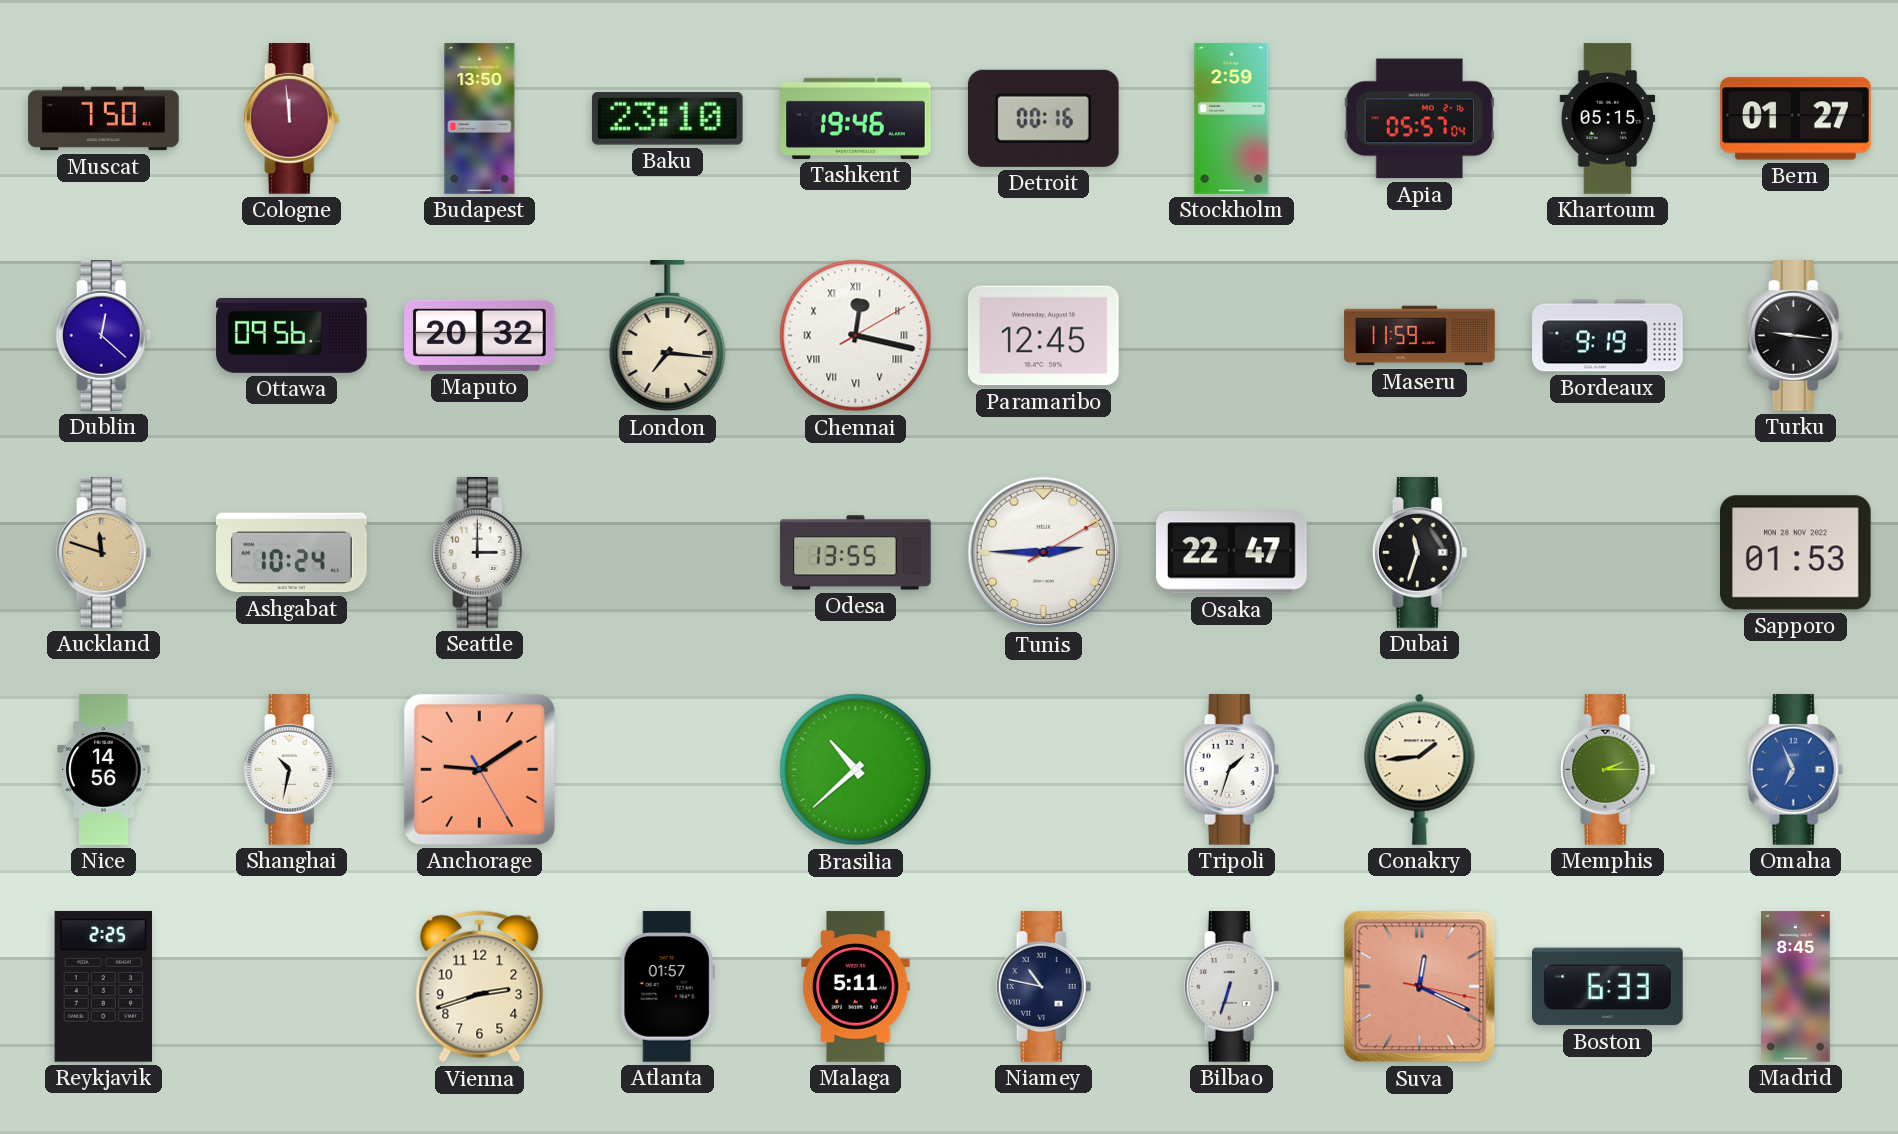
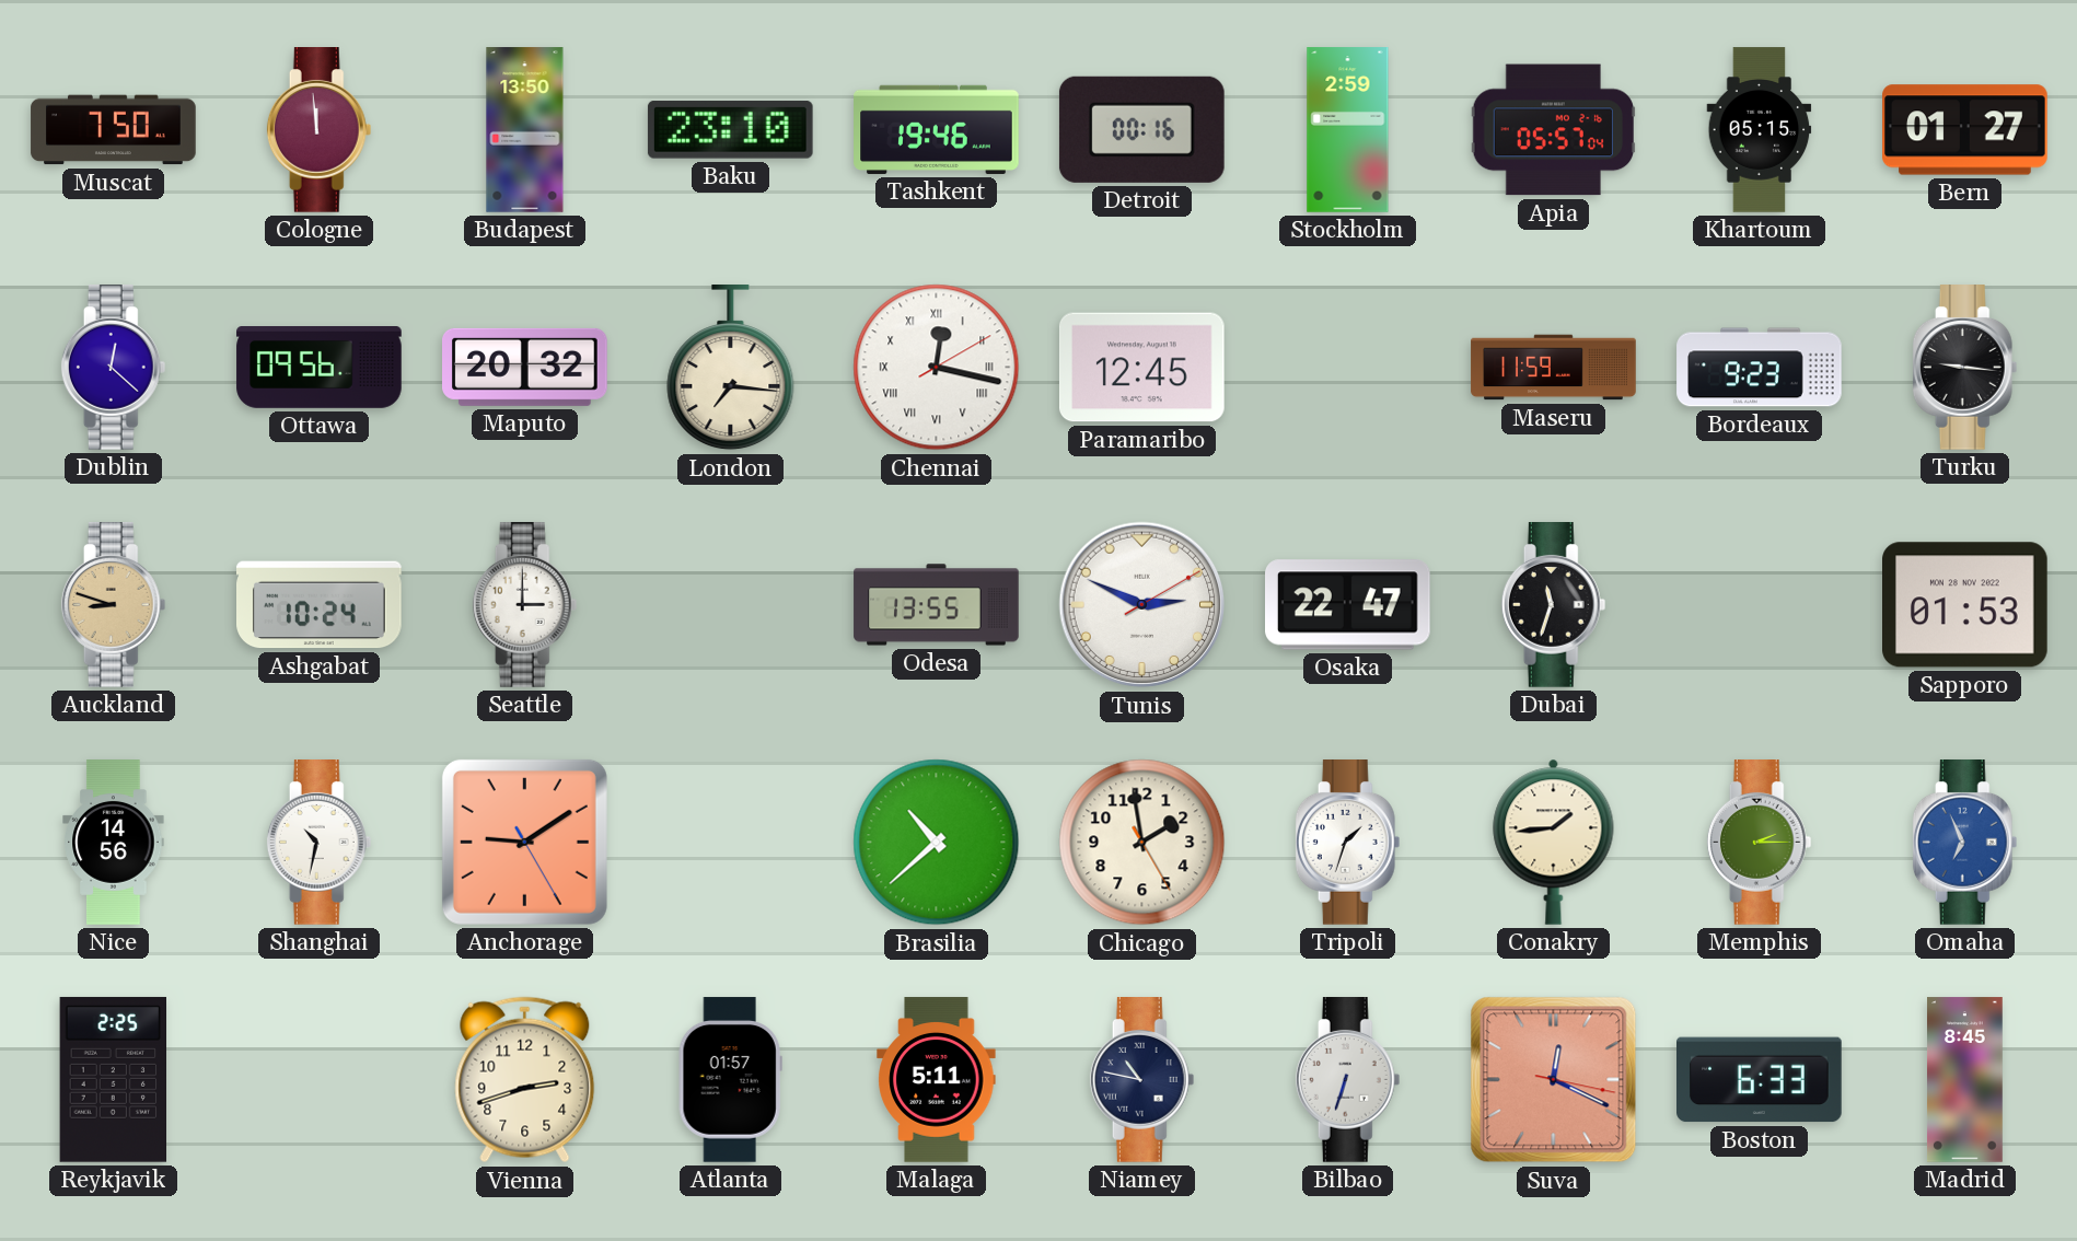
Bordeaux: 9:19 -> 9:23
Auckland: 11:48 -> 8:48
Tunis: 2:45 -> 2:49
Chicago: none -> 1:58
